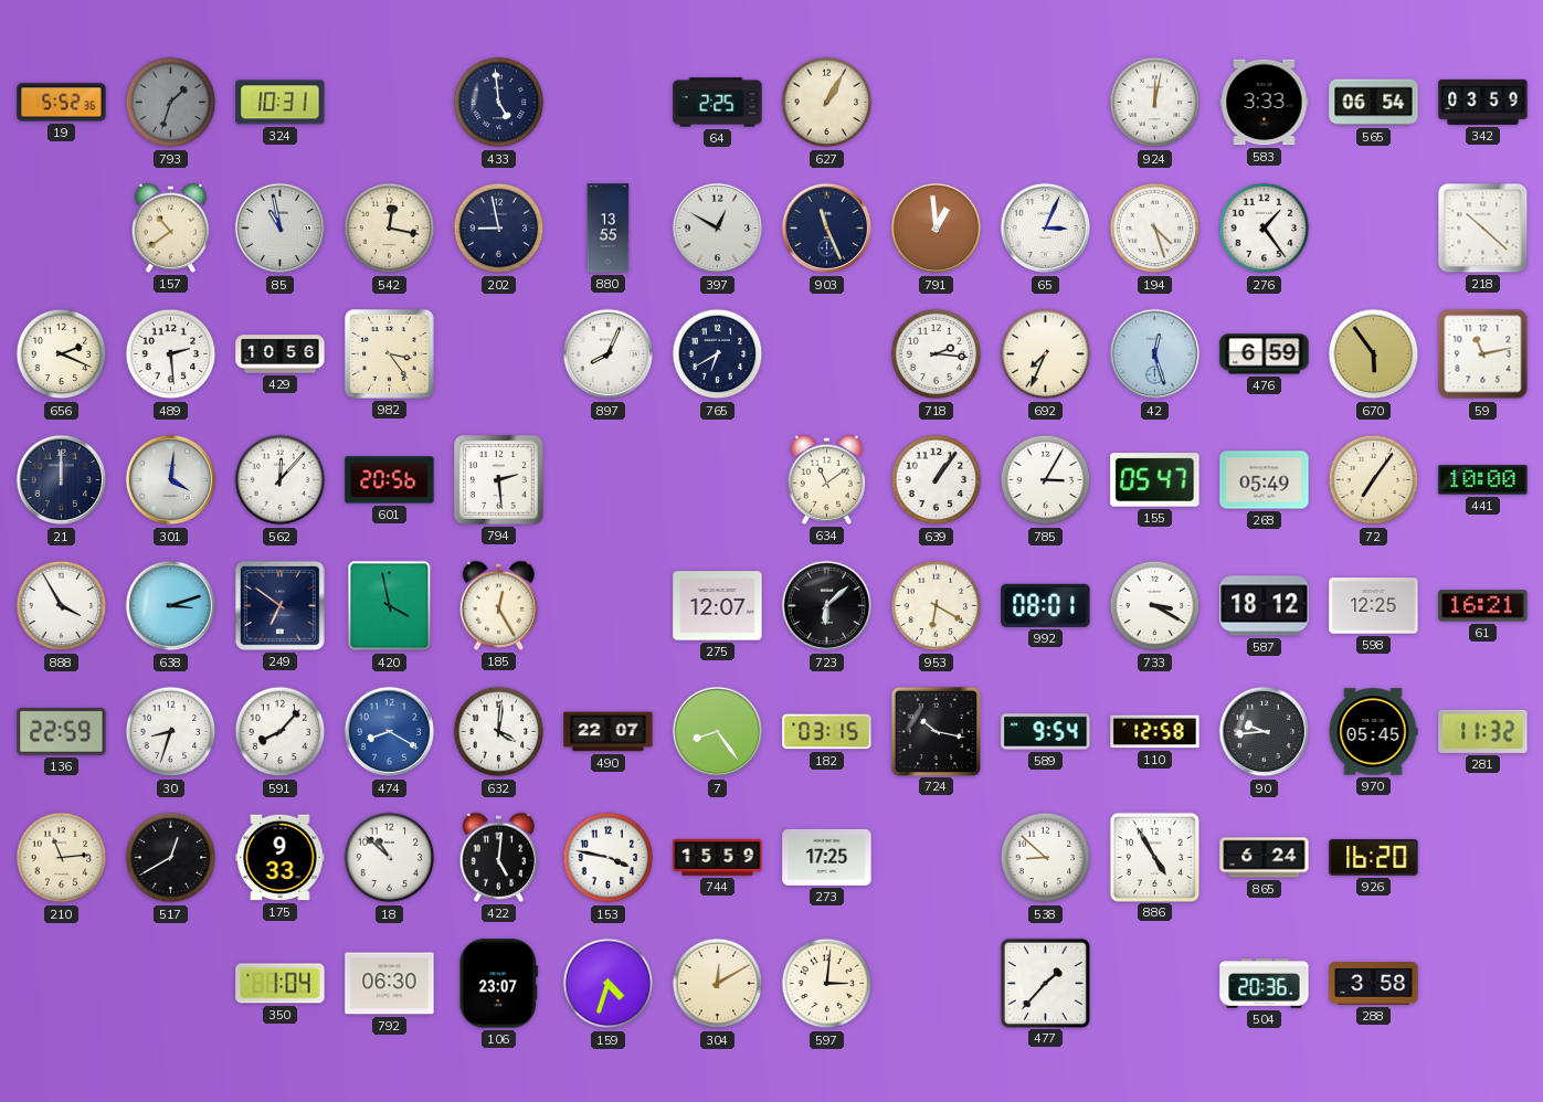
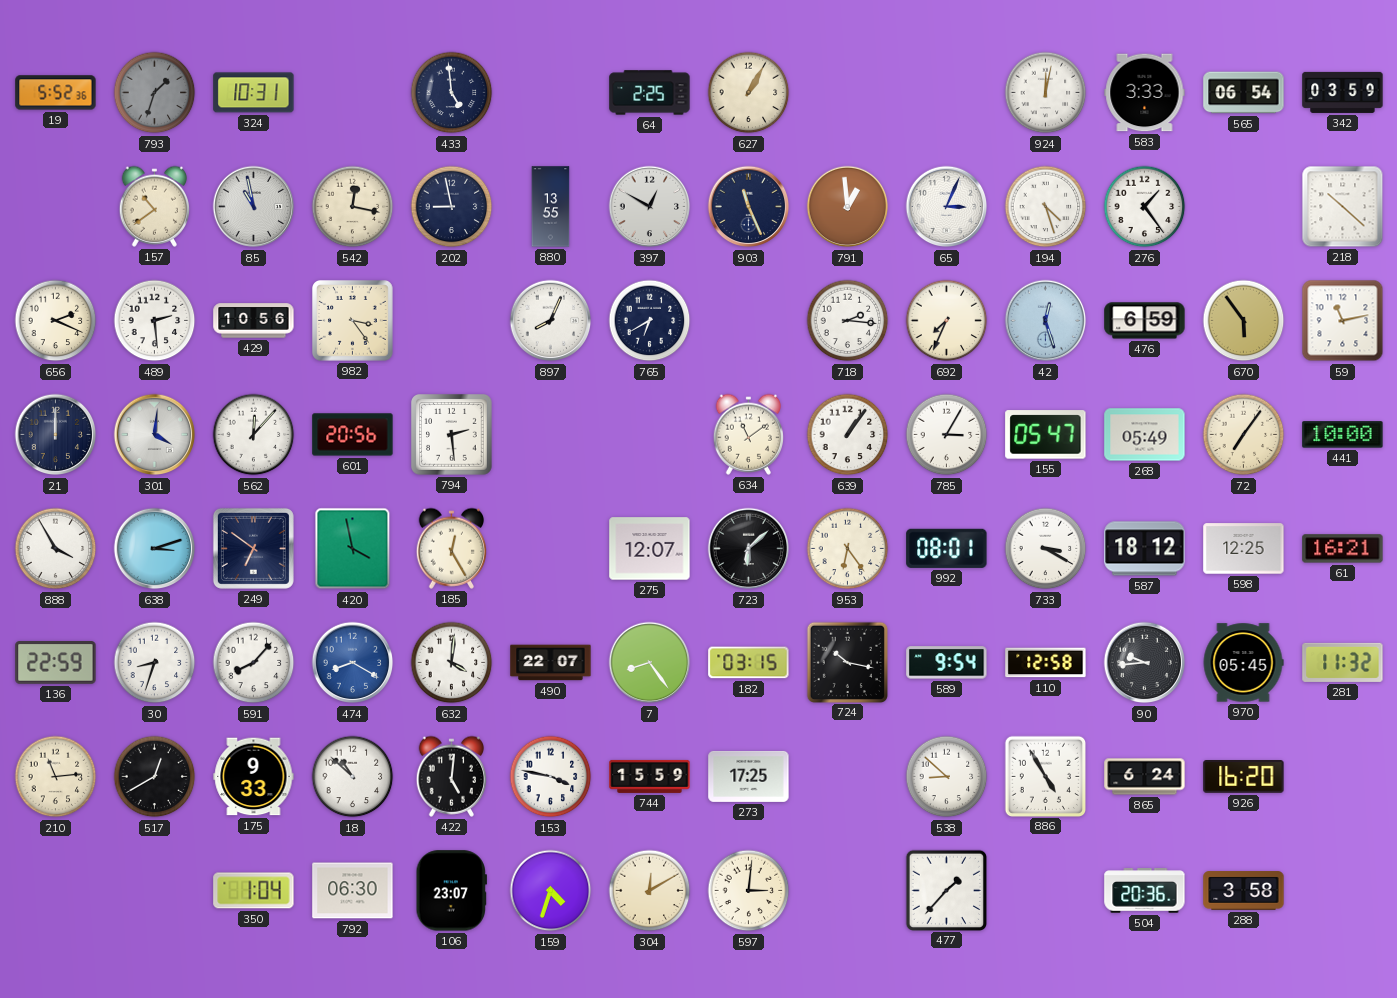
953: 6:20 -> 6:24
